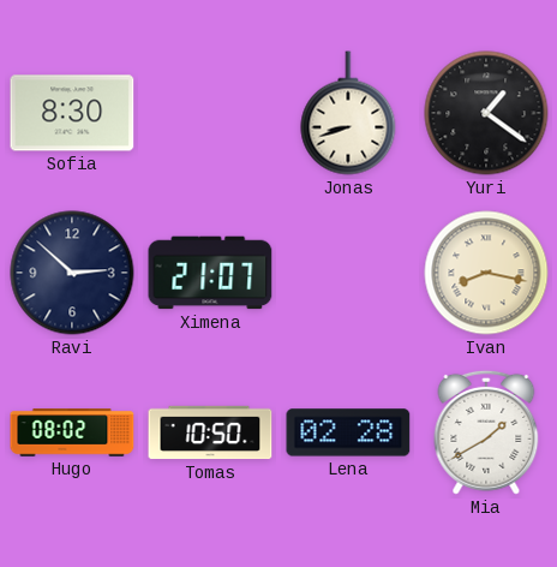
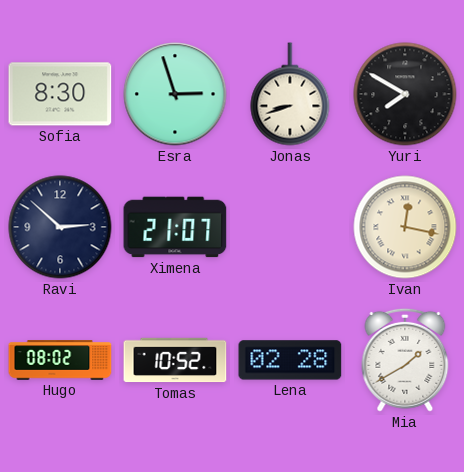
Esra: none -> 2:57
Yuri: 1:21 -> 7:50
Ivan: 8:17 -> 12:17
Tomas: 10:50 -> 10:52
